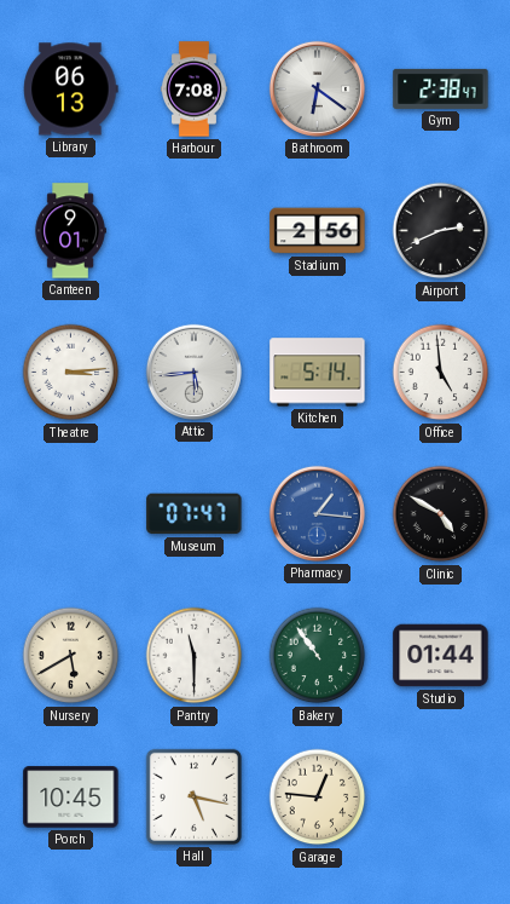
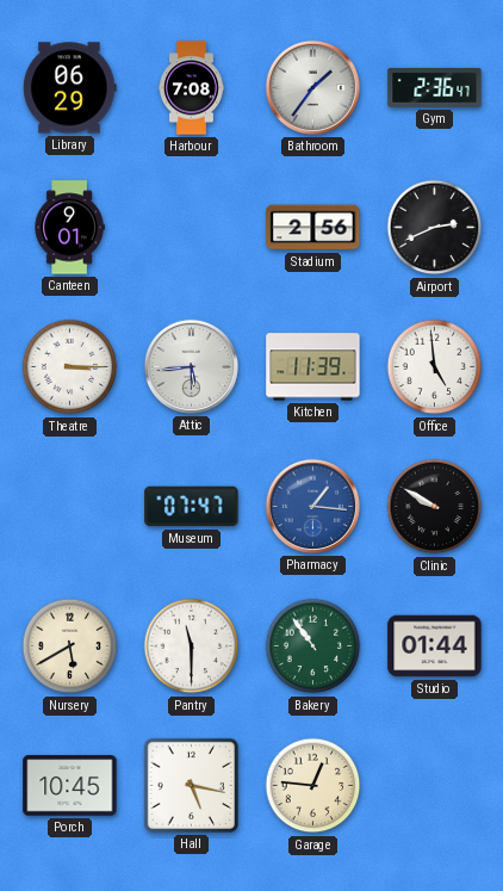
Library: 06:13 -> 06:29
Bathroom: 6:21 -> 1:36
Gym: 2:38 -> 2:36
Theatre: 3:14 -> 3:15
Kitchen: 5:14 -> 11:39
Clinic: 4:50 -> 9:50
